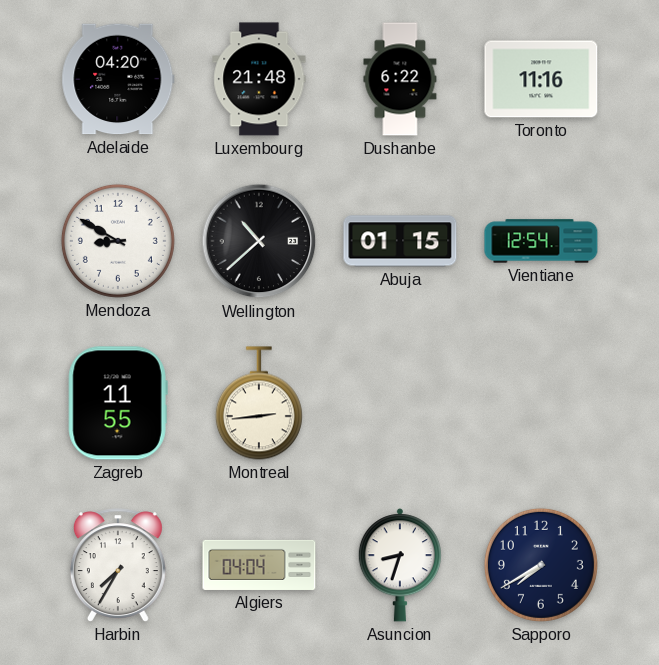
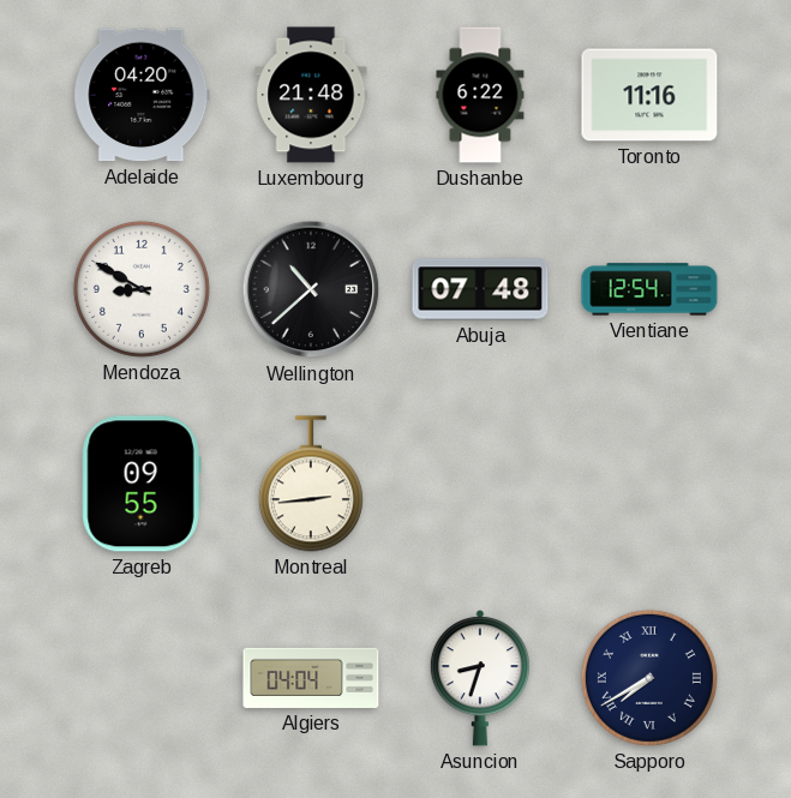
Abuja: 01:15 -> 07:48
Zagreb: 11:55 -> 09:55
Harbin: 7:35 -> none
Sapporo numerals: Arabic -> Roman
